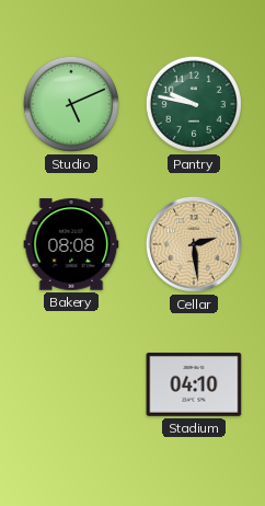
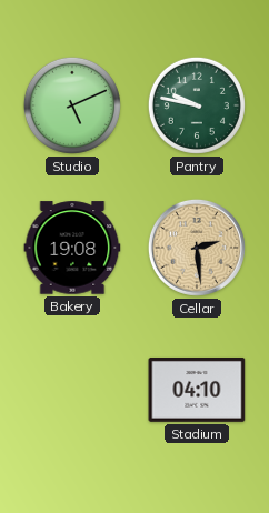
Bakery: 08:08 -> 19:08
